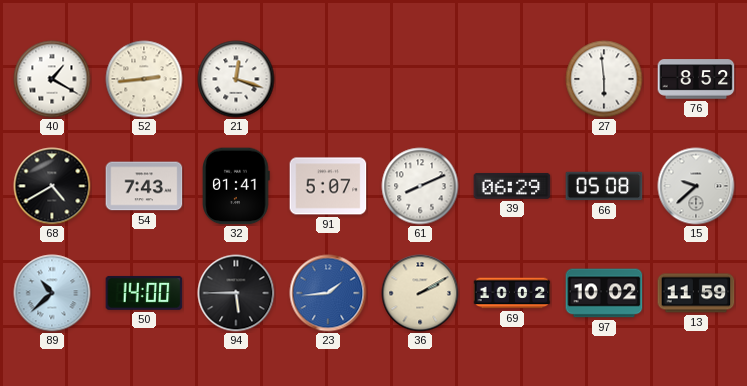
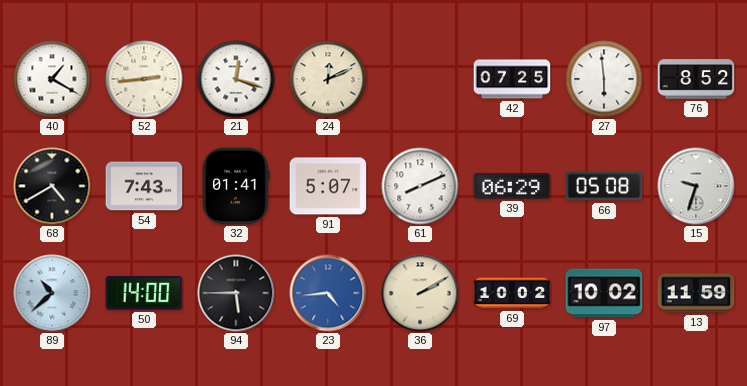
24: none -> 12:11
42: none -> 07:25
15: 9:38 -> 9:33
23: 1:44 -> 4:44
